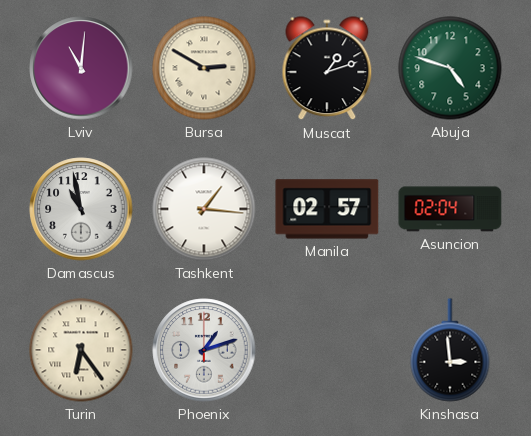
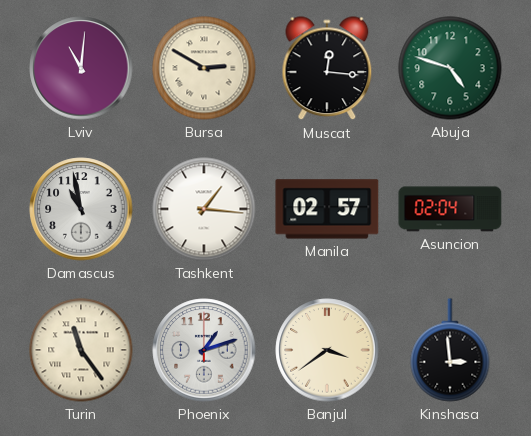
Muscat: 1:12 -> 12:16
Turin: 6:24 -> 11:24
Banjul: none -> 3:39
